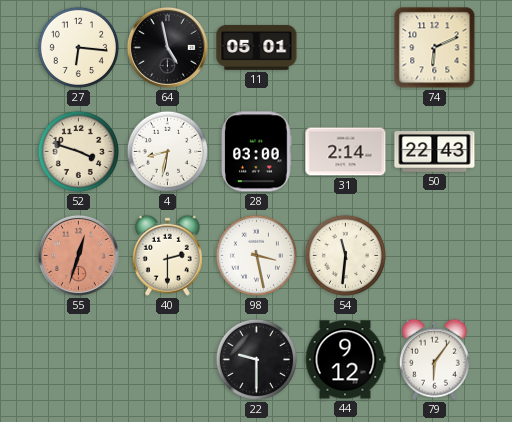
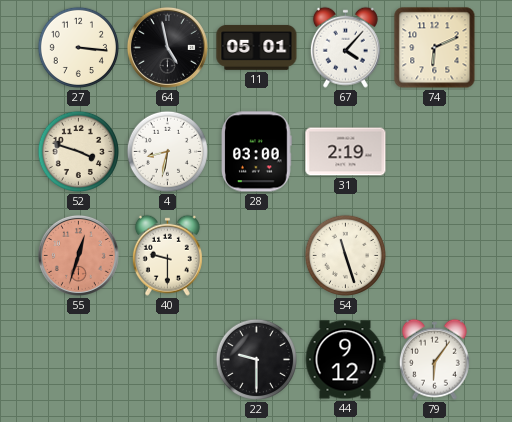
27: 6:16 -> 3:16
67: none -> 4:07
31: 2:14 -> 2:19
50: 22:43 -> none
40: 2:30 -> 9:30
98: 3:28 -> none
54: 11:31 -> 11:27
